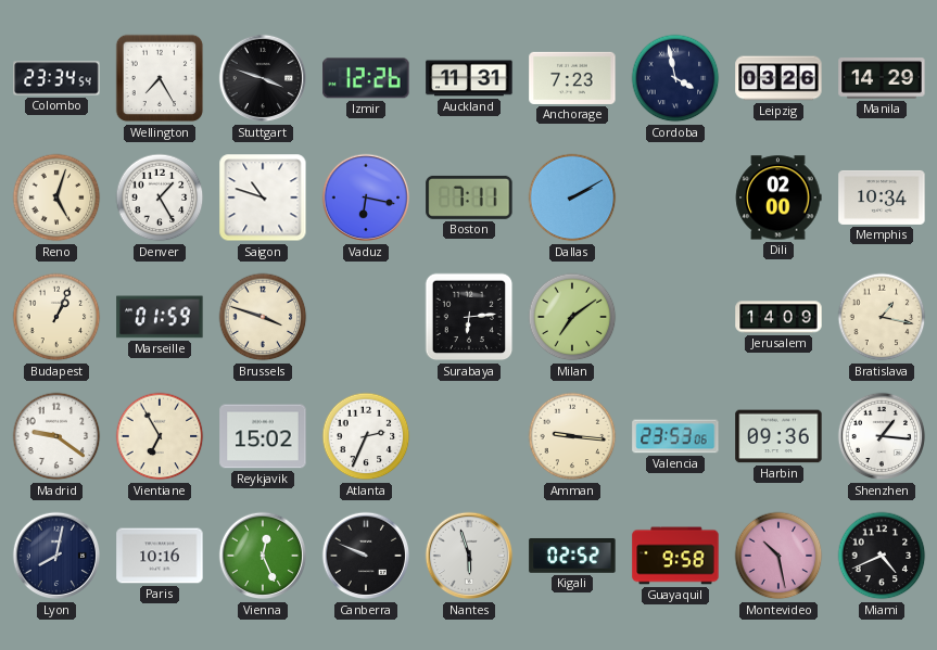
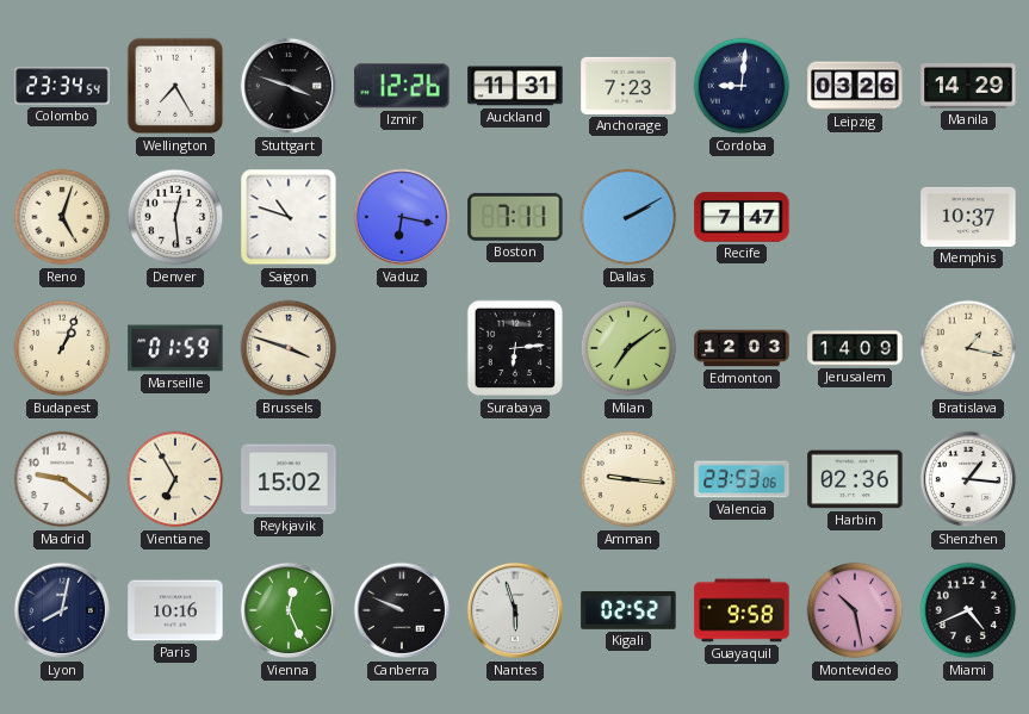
Cordoba: 3:58 -> 9:01
Denver: 1:25 -> 12:29
Recife: none -> 7:47
Dili: 02:00 -> none
Memphis: 10:34 -> 10:37
Edmonton: none -> 12:03
Atlanta: 2:34 -> none
Harbin: 09:36 -> 02:36
